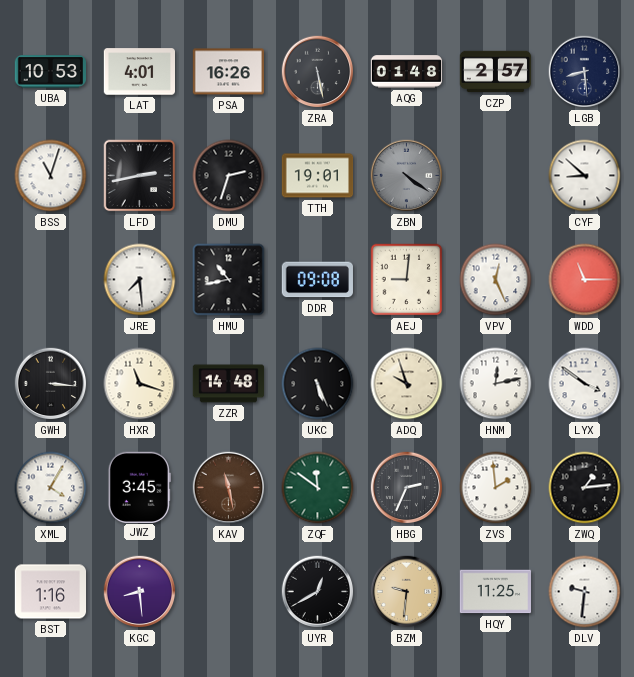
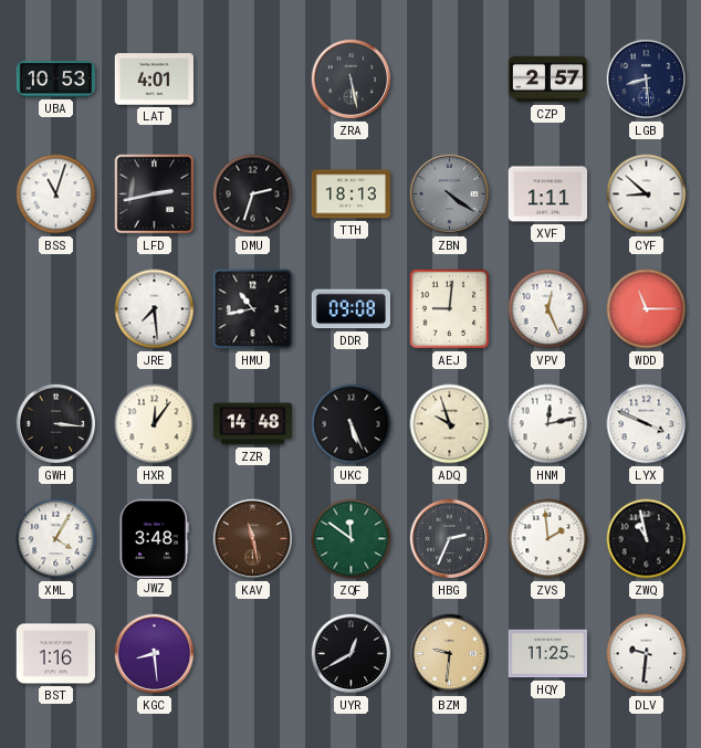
PSA: 16:26 -> none
AQG: 01:48 -> none
TTH: 19:01 -> 18:13
XVF: none -> 1:11
HXR: 11:18 -> 12:06
LYX: 3:51 -> 3:49
JWZ: 3:45 -> 3:48
ZWQ: 1:14 -> 10:58
